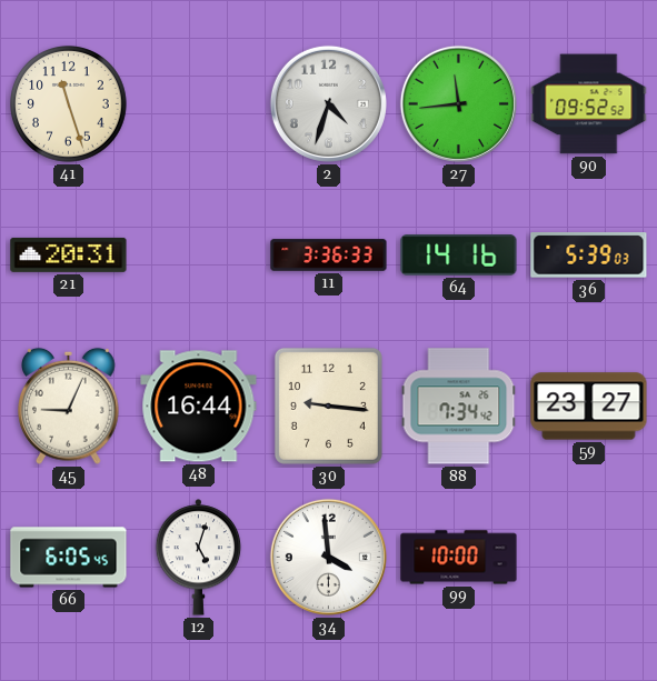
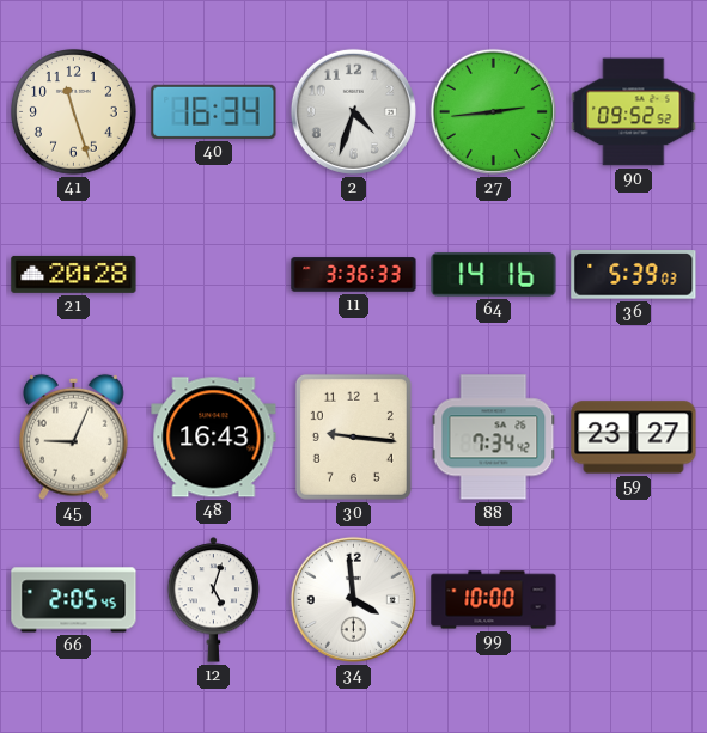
40: none -> 16:34
27: 11:44 -> 2:44
21: 20:31 -> 20:28
48: 16:44 -> 16:43
66: 6:05 -> 2:05
